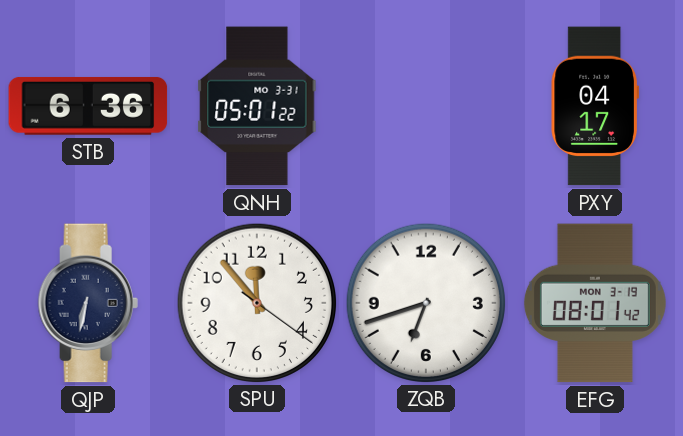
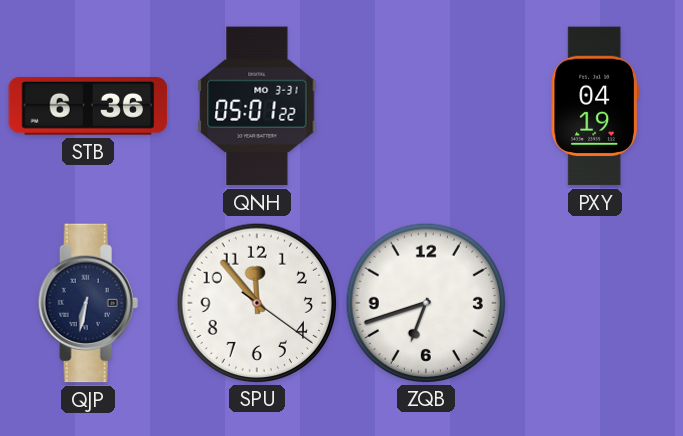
PXY: 04:17 -> 04:19
EFG: 08:01 -> none
